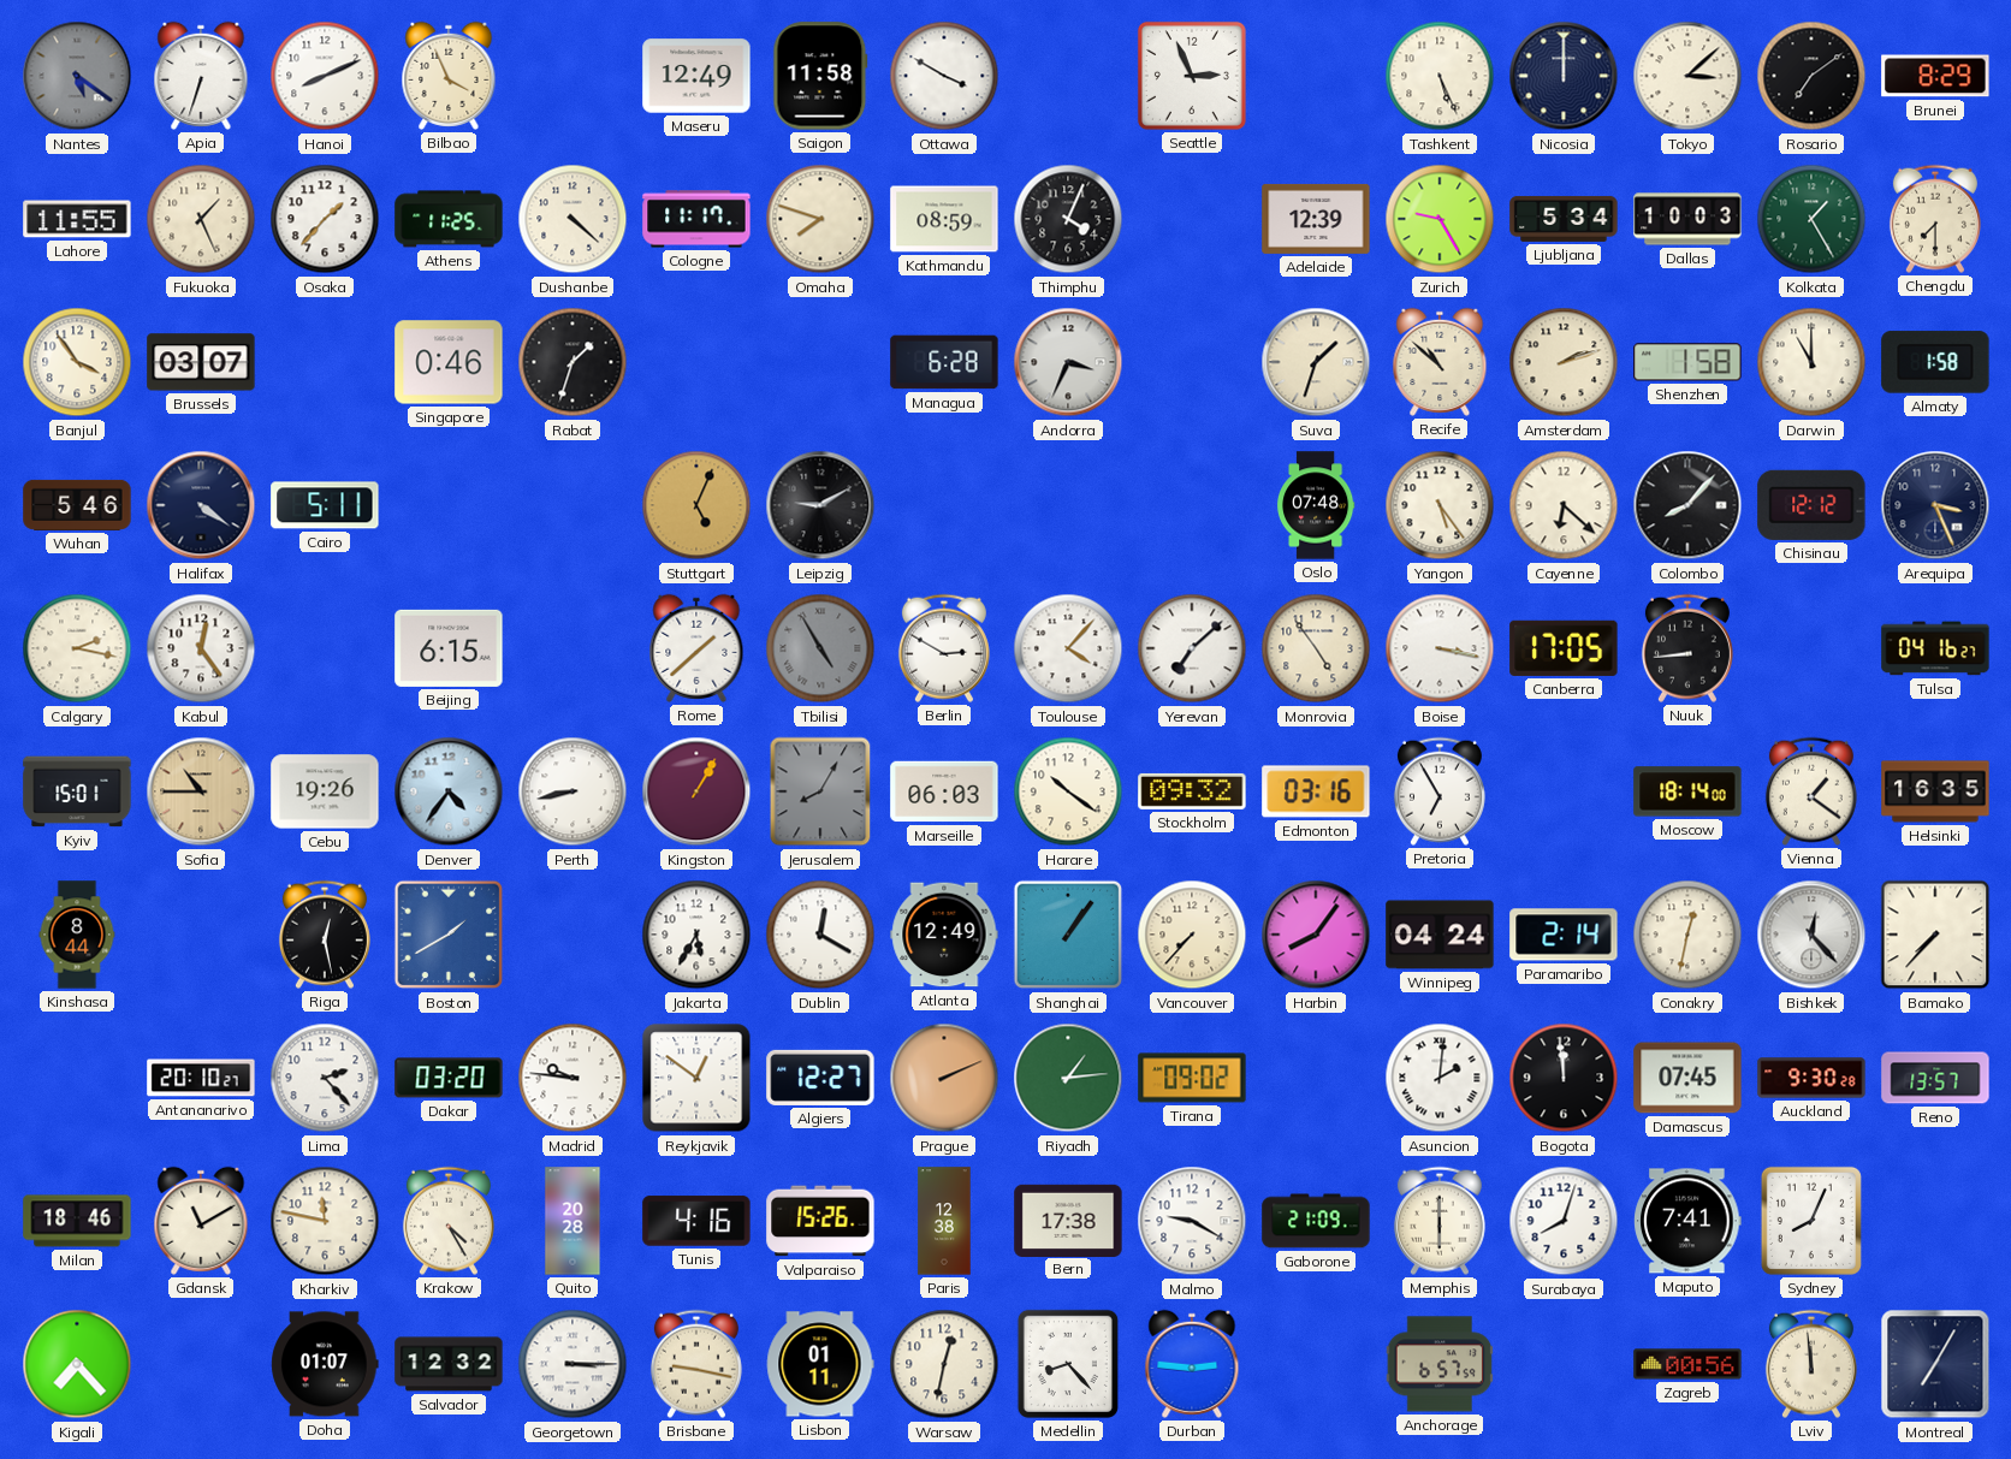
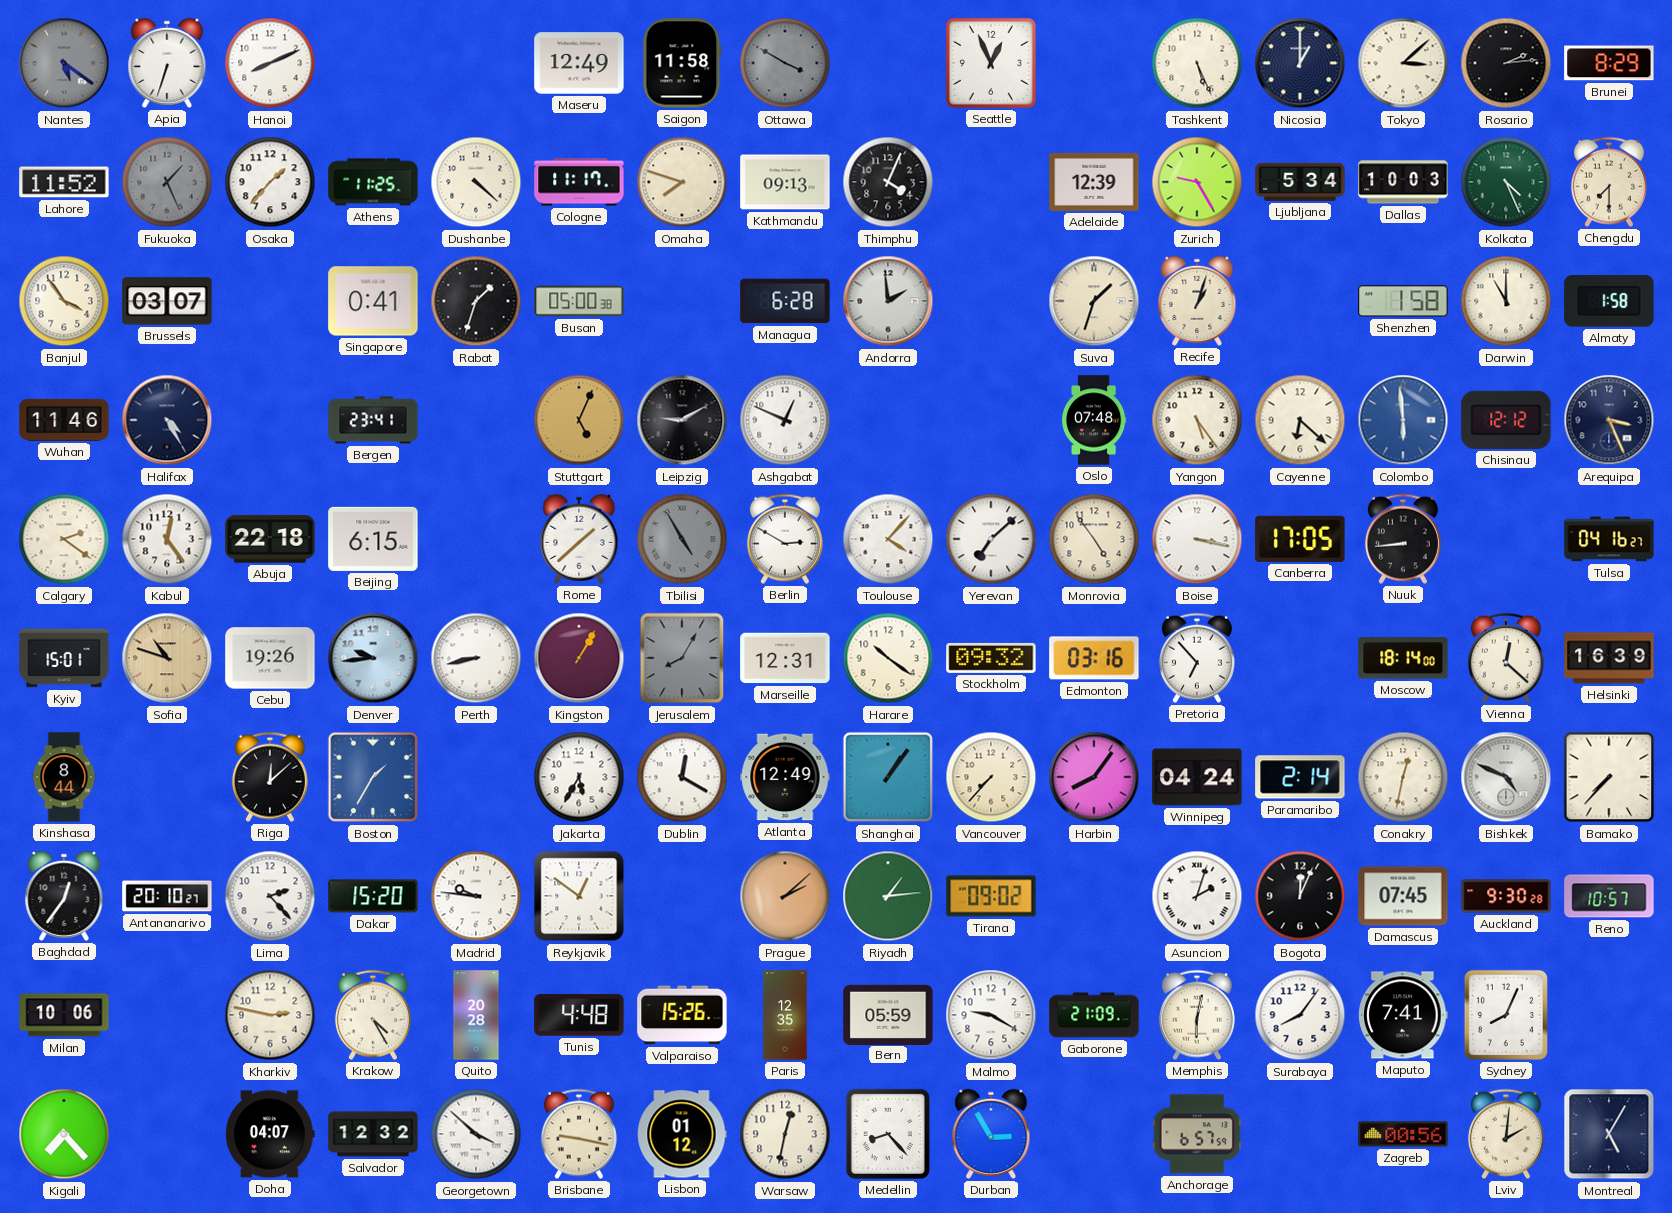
Bilbao: 3:56 -> none
Ottawa dial: white -> grey
Seattle: 2:56 -> 12:56
Nicosia: 12:00 -> 1:00
Rosario: 7:09 -> 2:14
Lahore: 11:55 -> 11:52
Fukuoka dial: cream -> grey
Kathmandu: 08:59 -> 09:13
Kolkata: 1:25 -> 4:26
Singapore: 0:46 -> 0:41
Busan: none -> 05:00
Andorra: 3:34 -> 1:59
Recife: 10:52 -> 1:03
Amsterdam: 2:12 -> none
Wuhan: 5:46 -> 11:46
Halifax: 4:21 -> 4:25
Cairo: 5:11 -> none
Bergen: none -> 23:41
Ashgabat: none -> 12:49
Colombo: 8:07 -> 5:59
Colombo dial: black -> blue
Calgary: 2:17 -> 2:21
Abuja: none -> 22:18
Sofia: 10:45 -> 10:48
Denver: 4:36 -> 9:44
Marseille: 06:03 -> 12:31
Pretoria: 6:55 -> 6:53
Vienna: 1:21 -> 12:22
Helsinki: 16:35 -> 16:39
Riga: 12:28 -> 12:08
Boston: 1:40 -> 1:35
Bishkek: 12:23 -> 4:49
Baghdad: none -> 12:36
Dakar: 03:20 -> 15:20
Algiers: 12:27 -> none
Prague: 2:11 -> 2:08
Asuncion: 2:01 -> 2:03
Bogota: 11:59 -> 12:04
Reno: 13:57 -> 10:57
Milan: 18:46 -> 10:06
Gdansk: 11:10 -> none
Kharkiv: 11:47 -> 2:47
Tunis: 4:16 -> 4:48
Paris: 12:38 -> 12:35
Bern: 17:38 -> 05:59
Memphis: 6:00 -> 6:02
Surabaya: 8:03 -> 8:06
Doha: 01:07 -> 04:07
Georgetown: 3:15 -> 3:52
Lisbon: 01:11 -> 01:12
Durban: 2:46 -> 2:55
Lviv: 11:59 -> 2:01
Montreal: 7:05 -> 5:05
